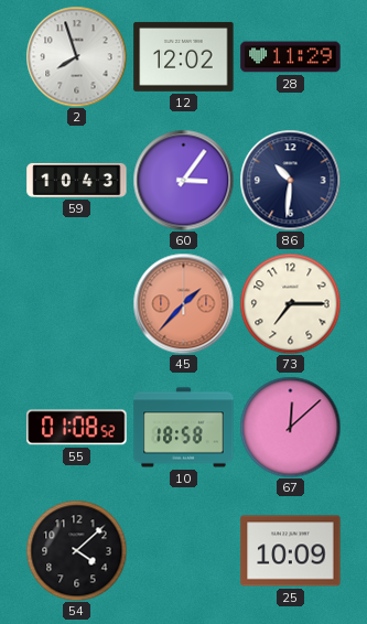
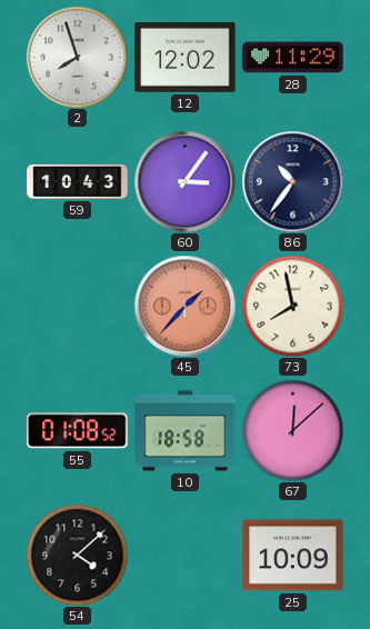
86: 10:31 -> 10:36
73: 7:15 -> 7:58
